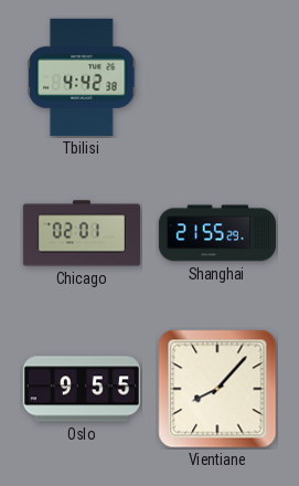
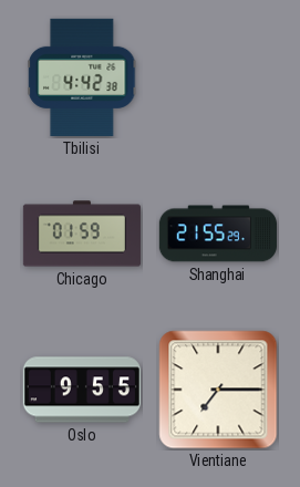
Chicago: 02:01 -> 01:59
Vientiane: 8:07 -> 7:15
